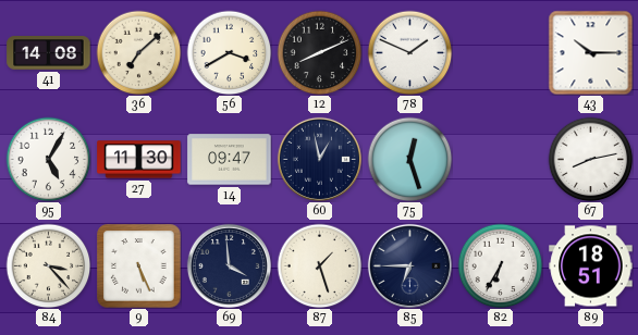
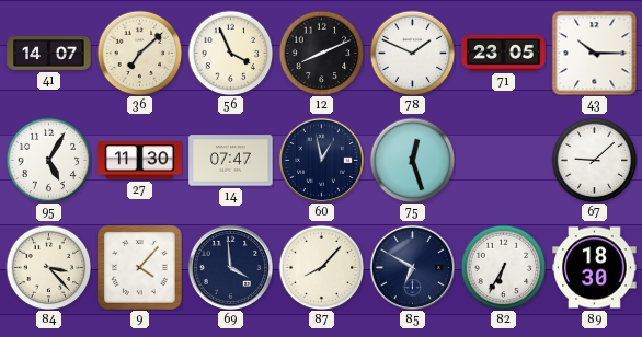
41: 14:08 -> 14:07
56: 3:40 -> 3:56
71: none -> 23:05
14: 09:47 -> 07:47
67: 8:13 -> 9:08
9: 5:26 -> 4:07
87: 1:27 -> 8:07
85: 6:45 -> 6:50
89: 18:51 -> 18:30
